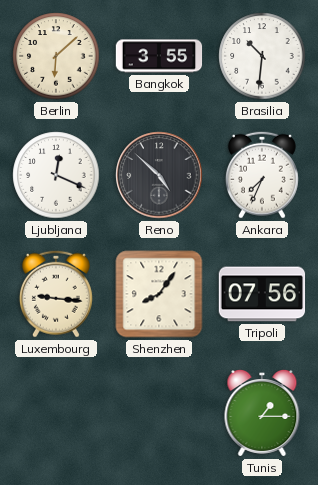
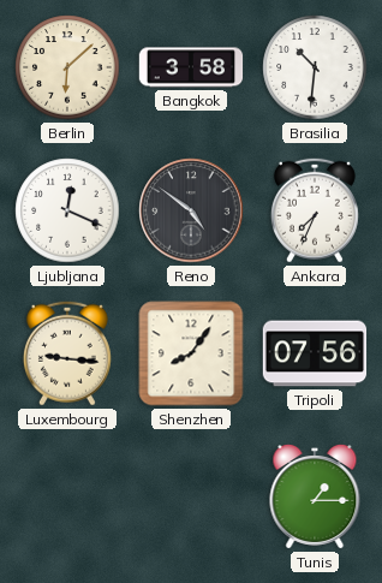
Bangkok: 3:55 -> 3:58
Reno: 4:52 -> 4:51
